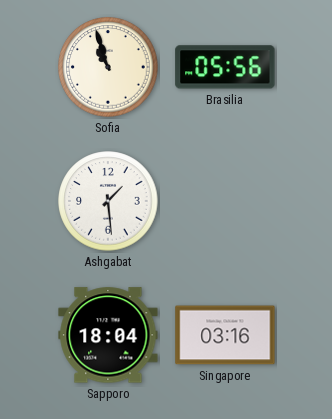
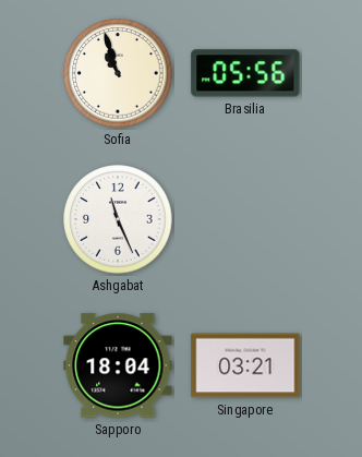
Ashgabat: 1:29 -> 11:26
Singapore: 03:16 -> 03:21
